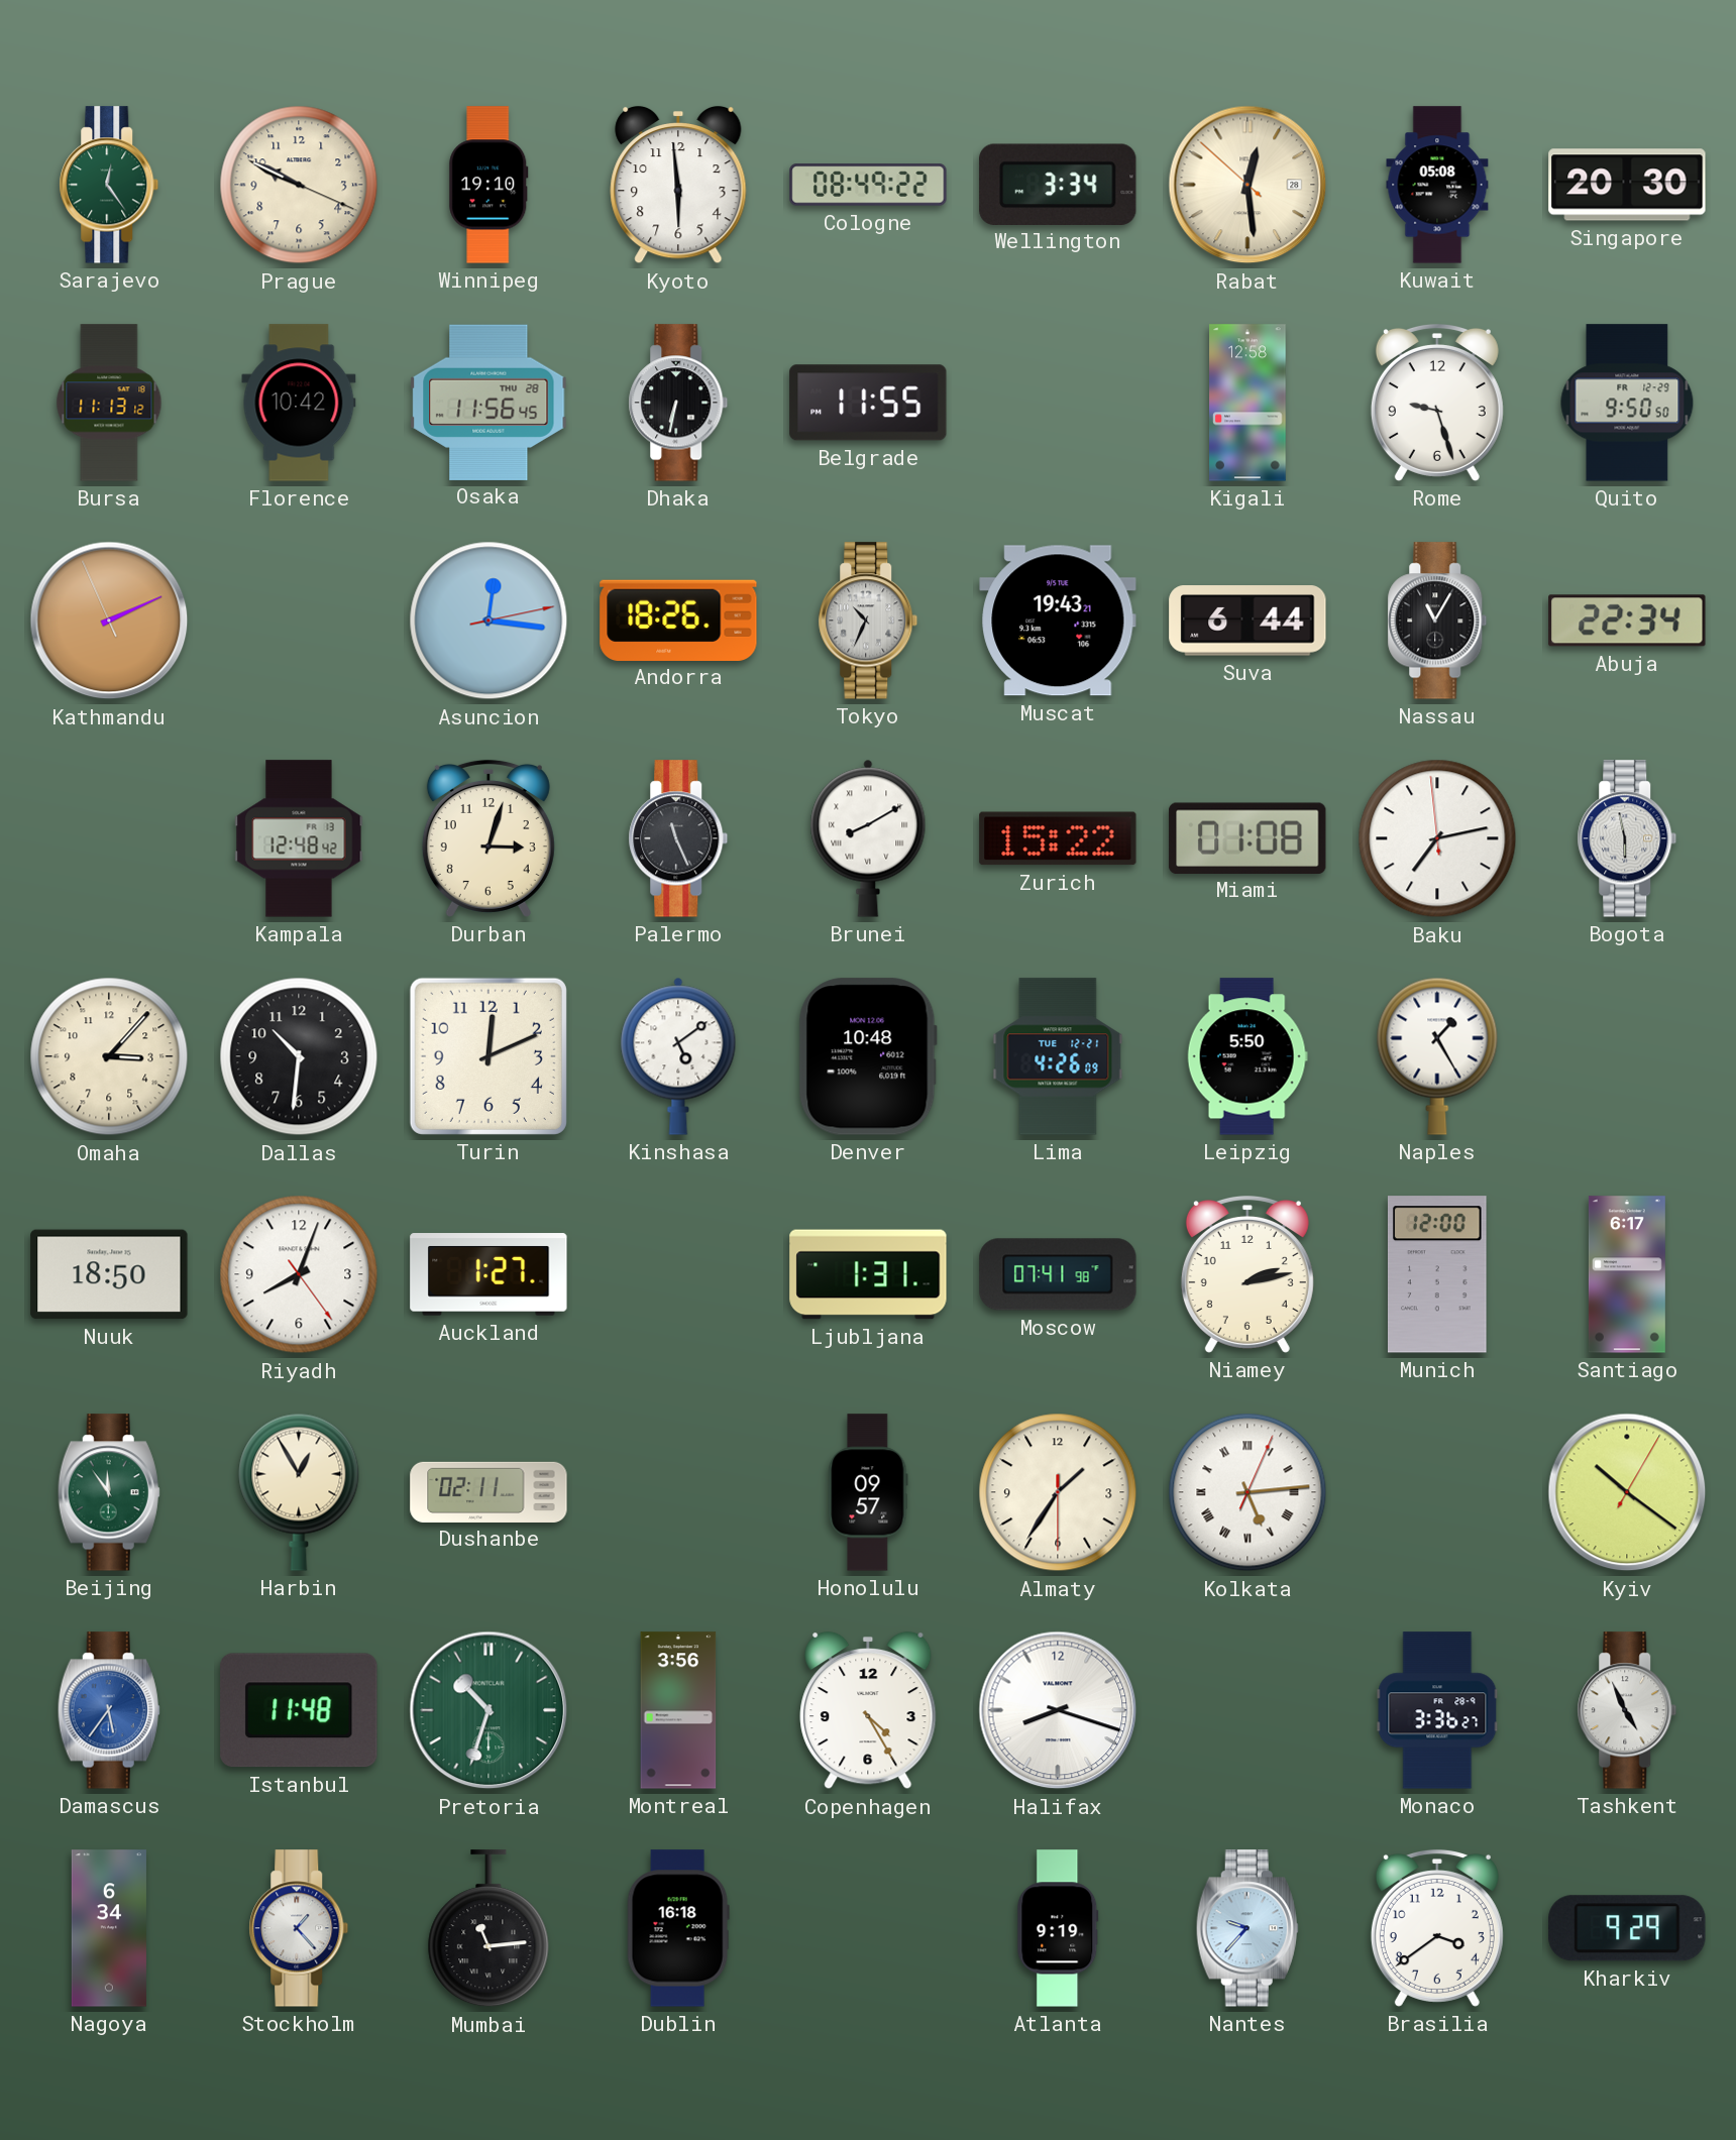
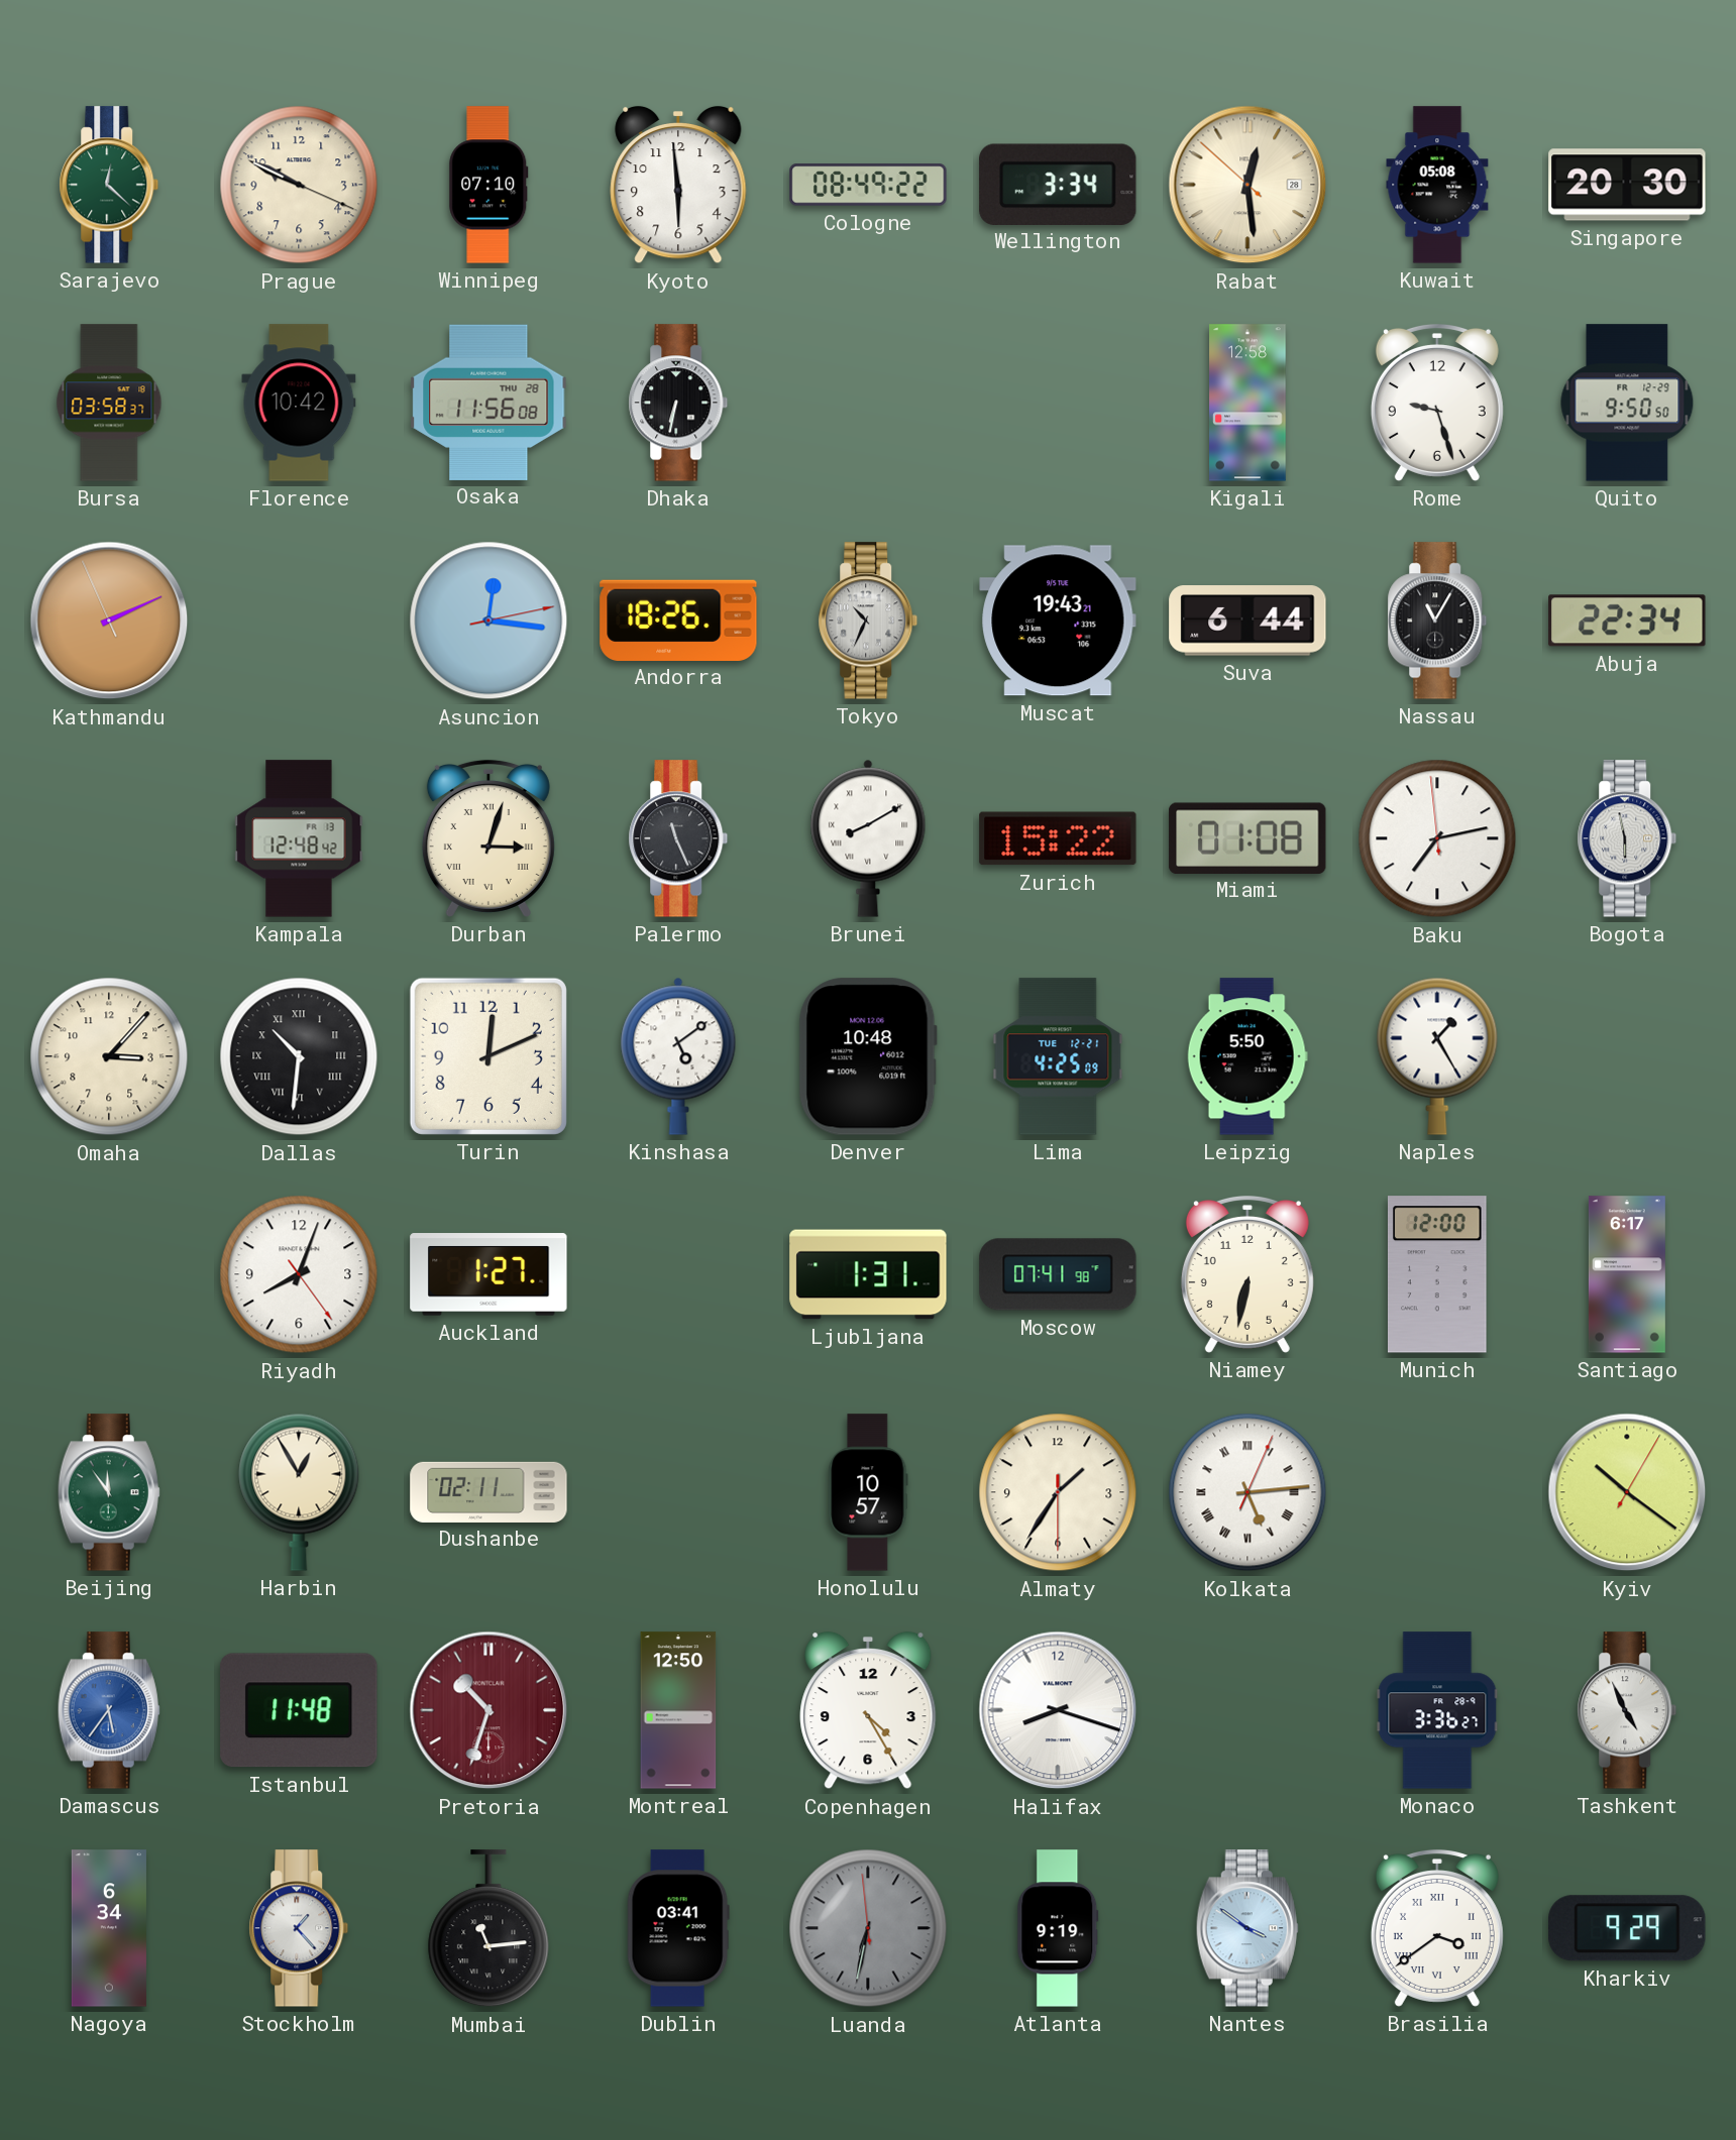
Sarajevo: 12:24 -> 12:22
Winnipeg: 19:10 -> 07:10
Bursa: 11:13 -> 03:58
Osaka: 11:56:45 -> 11:56:08
Belgrade: 11:55 -> none
Durban numerals: Arabic -> Roman
Dallas numerals: Arabic -> Roman
Lima: 4:26 -> 4:25
Nuuk: 18:50 -> none
Niamey: 2:13 -> 6:32
Honolulu: 09:57 -> 10:57
Pretoria dial: green -> burgundy
Montreal: 3:56 -> 12:50
Dublin: 16:18 -> 03:41
Luanda: none -> 6:31
Nantes: 9:37 -> 3:51
Brasilia numerals: Arabic -> Roman
